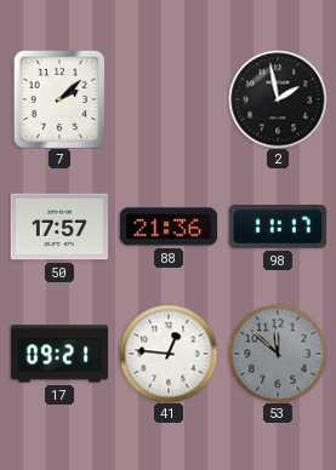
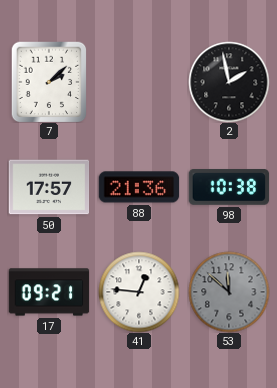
98: 11:17 -> 10:38
